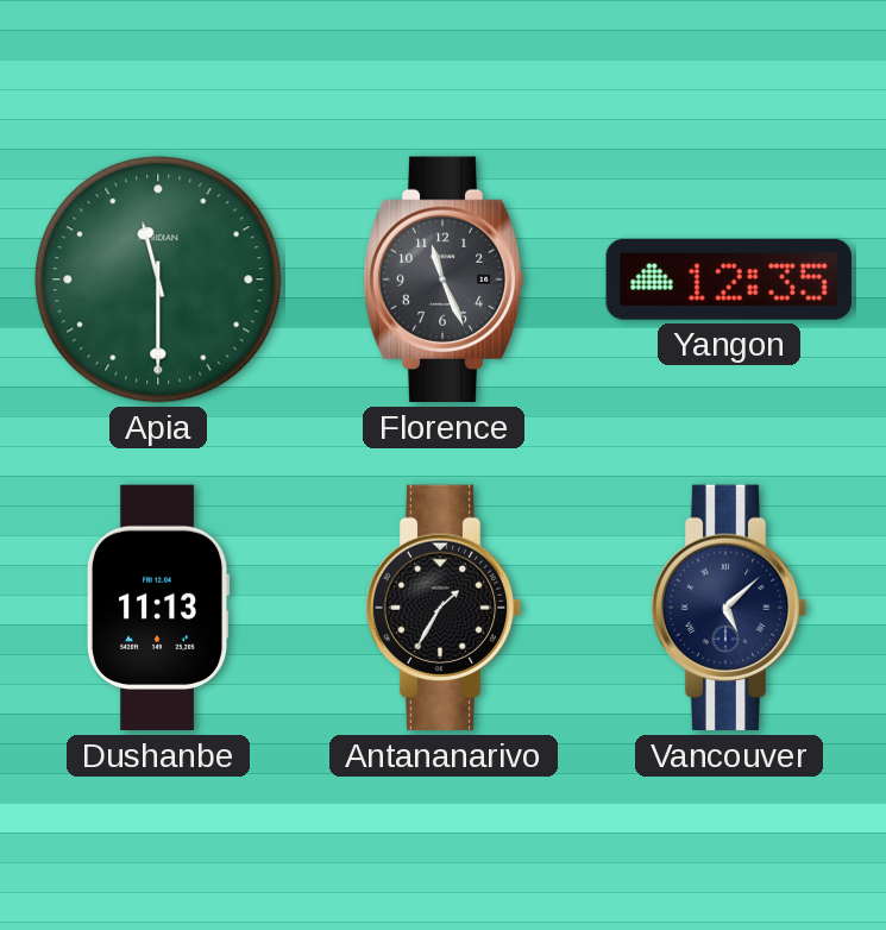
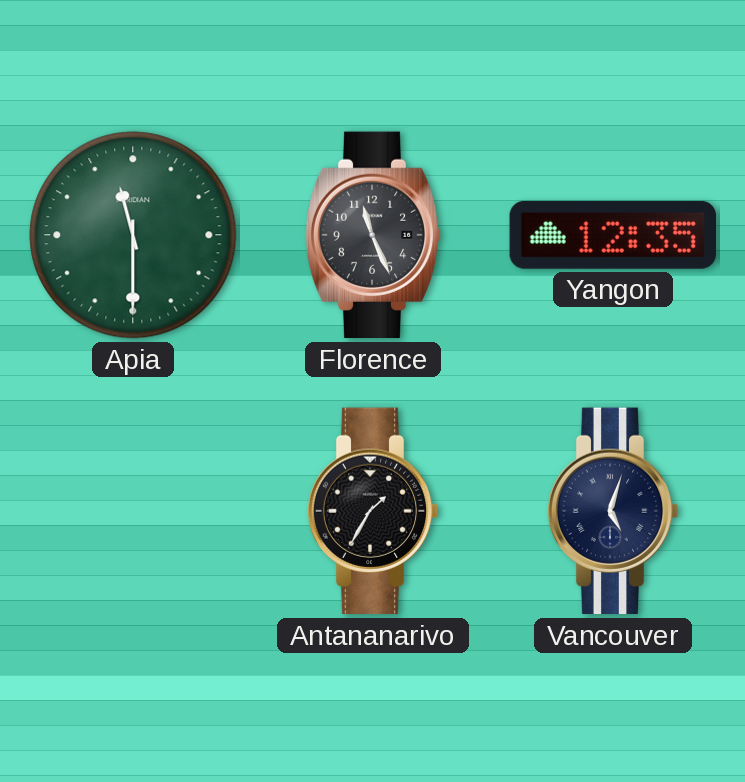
Dushanbe: 11:13 -> none
Vancouver: 5:08 -> 5:03
